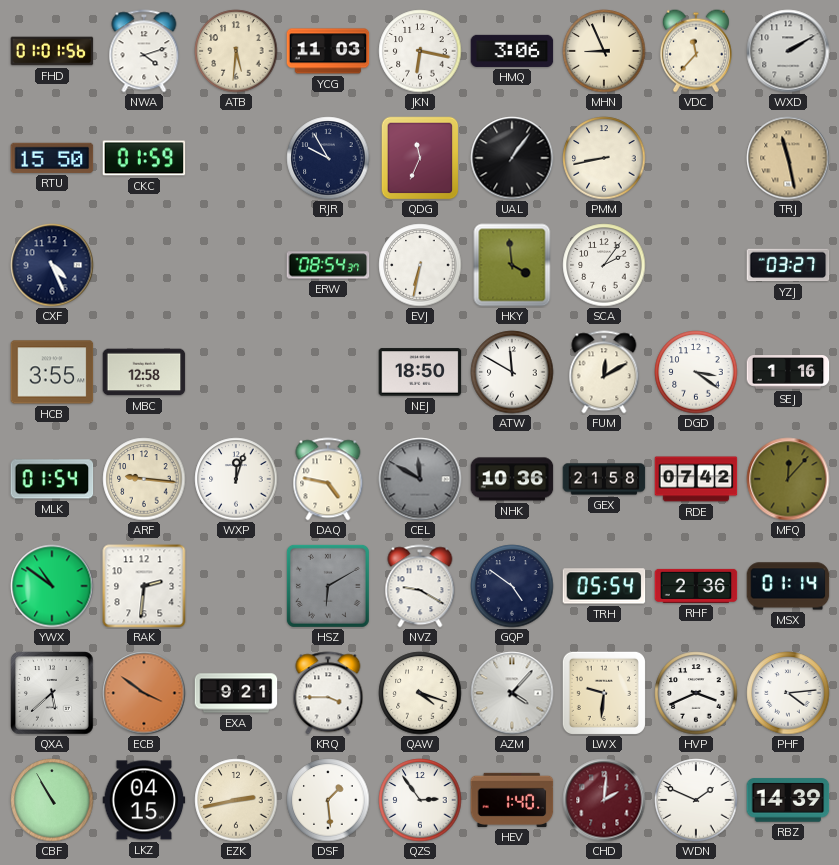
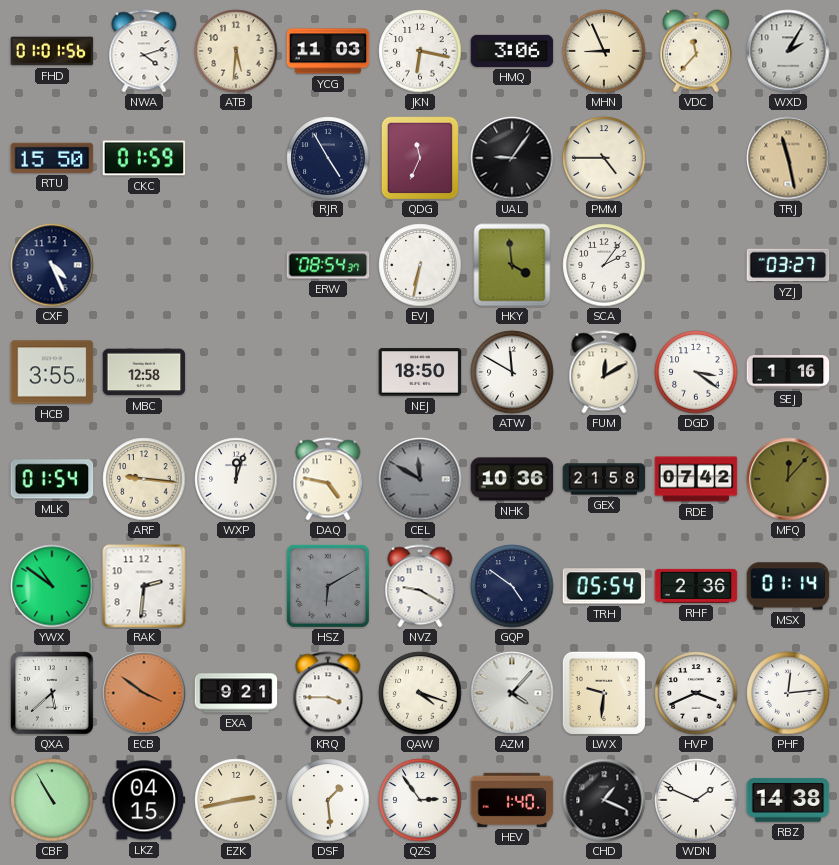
WXD: 2:10 -> 2:05
RJR: 9:55 -> 4:55
UAL: 1:06 -> 9:06
PMM: 8:43 -> 4:45
PHF: 4:14 -> 12:14
CHD: 2:01 -> 1:19
CHD dial: burgundy -> black
RBZ: 14:39 -> 14:38
